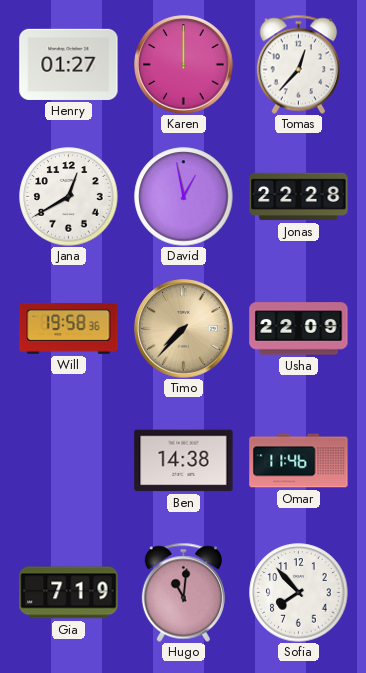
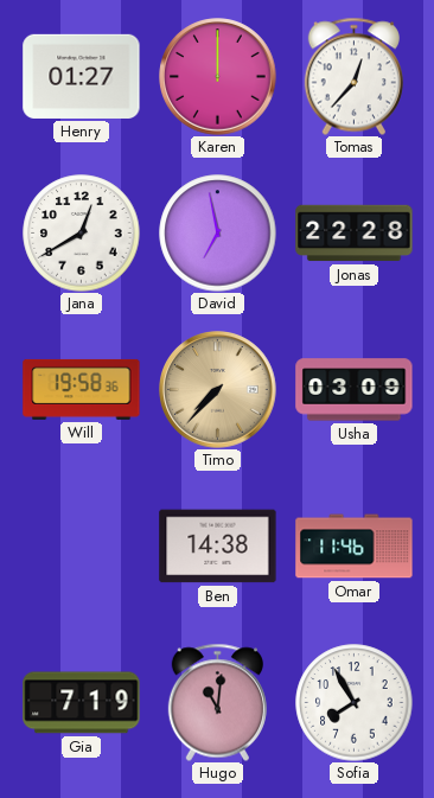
David: 12:58 -> 6:58
Usha: 22:09 -> 03:09
Sofia: 7:53 -> 7:55
